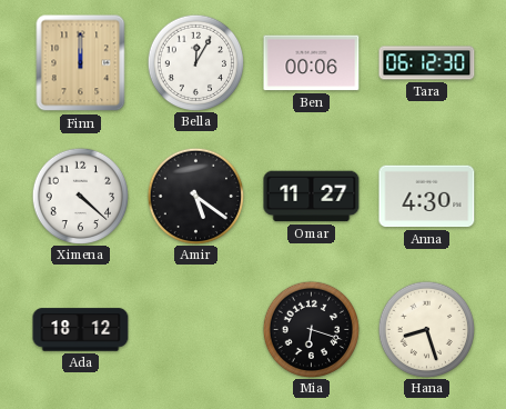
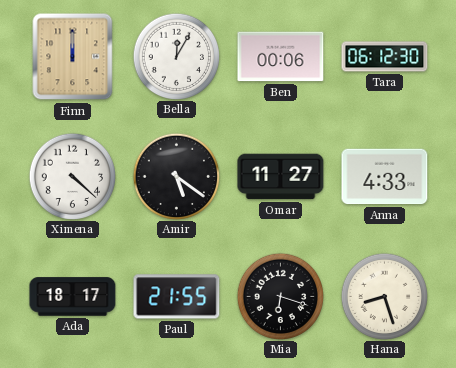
Anna: 4:30 -> 4:33
Ada: 18:12 -> 18:17
Paul: none -> 21:55
